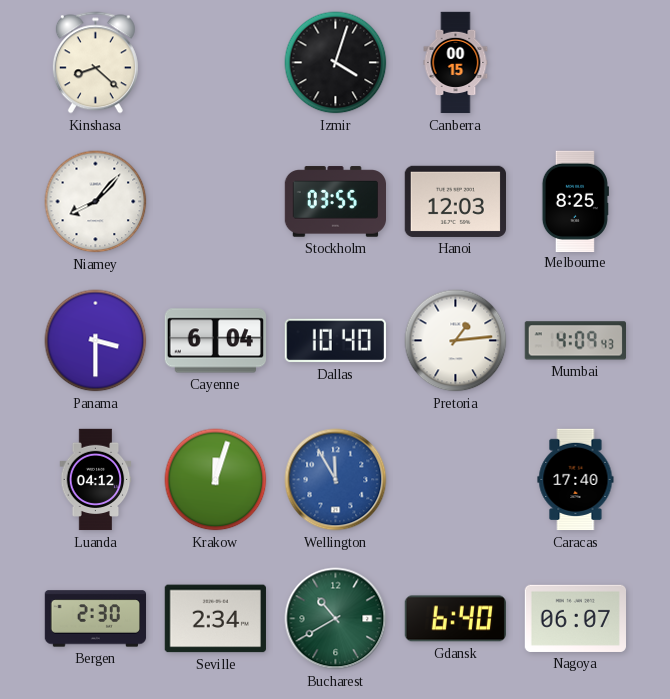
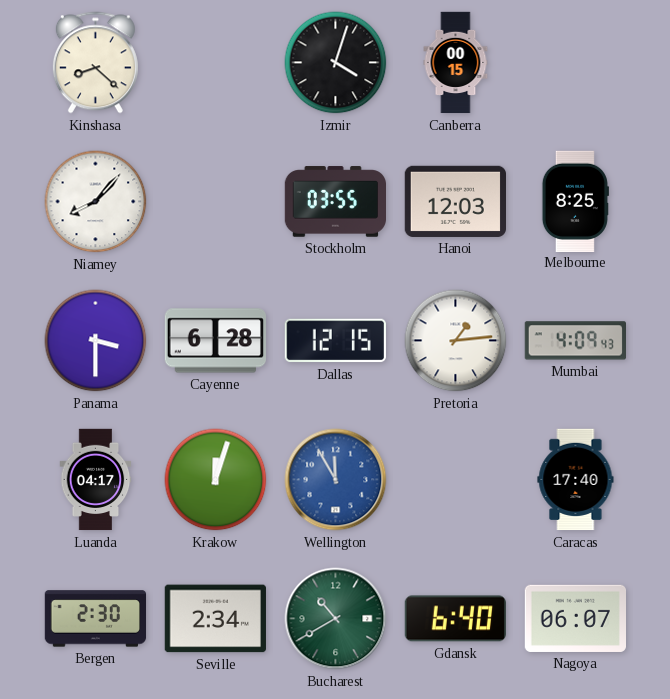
Cayenne: 6:04 -> 6:28
Dallas: 10:40 -> 12:15
Luanda: 04:12 -> 04:17
